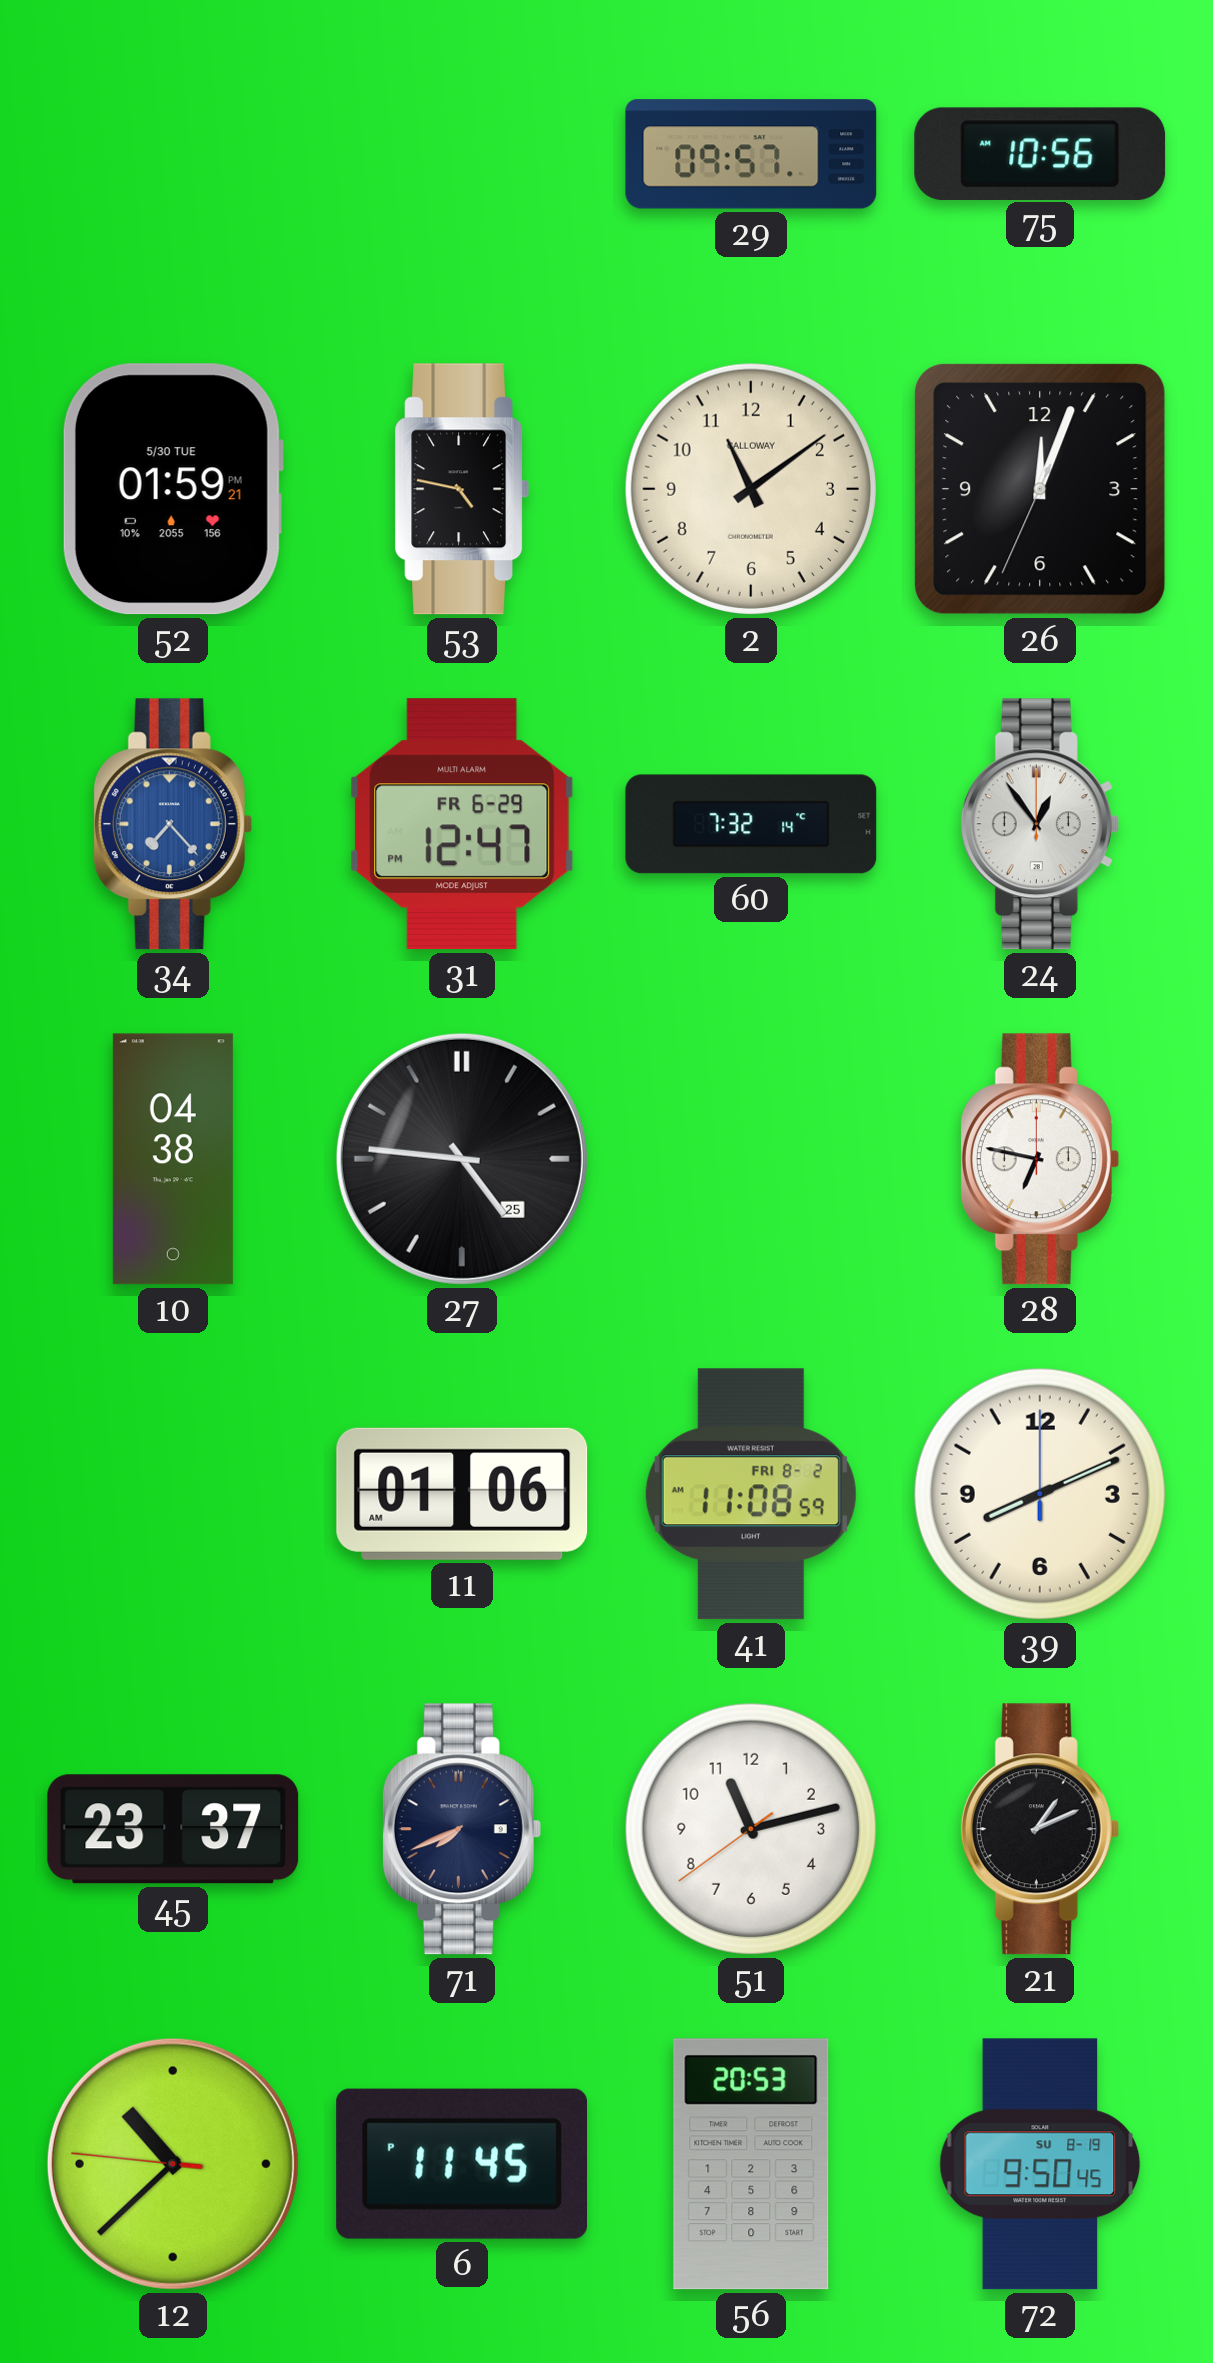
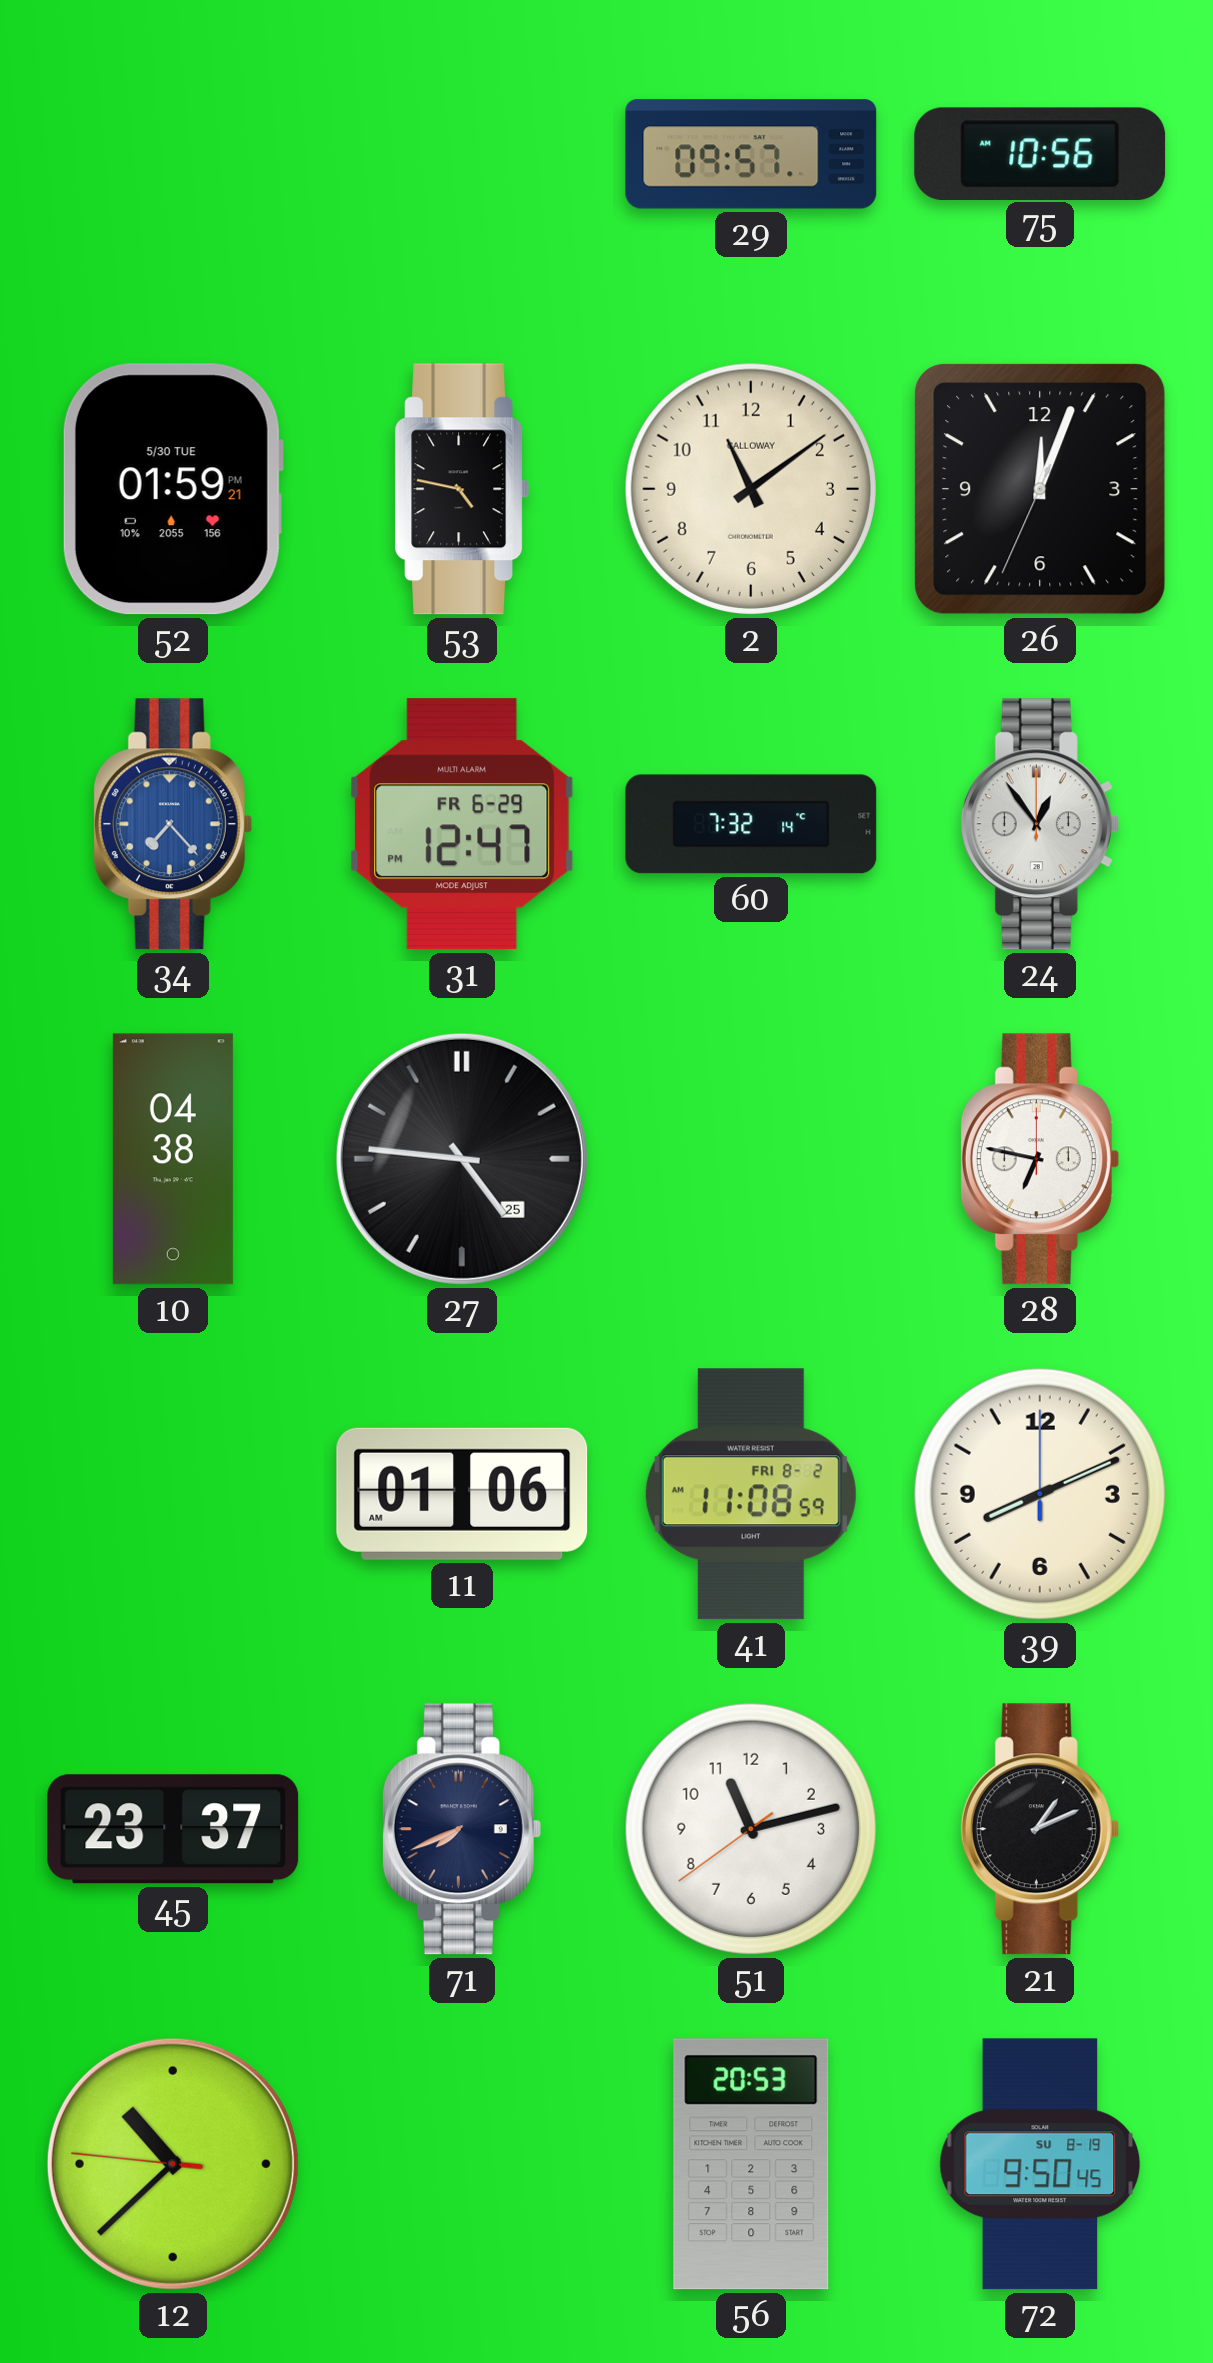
6: 11:45 -> none
